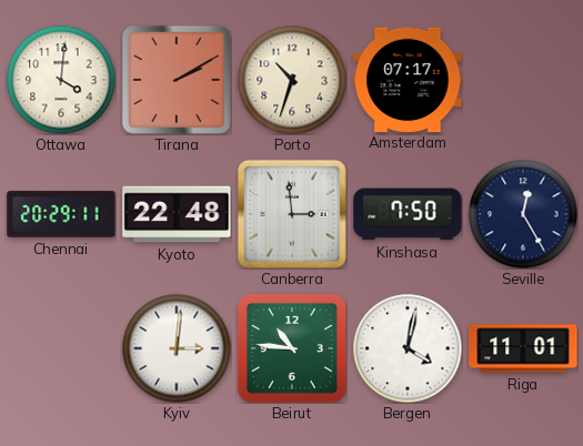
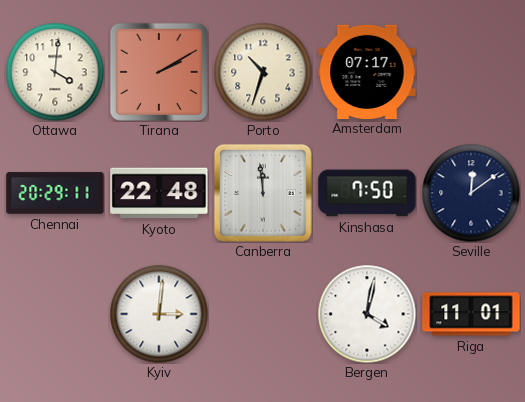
Canberra: 2:59 -> 11:59
Seville: 12:25 -> 12:09
Beirut: 10:46 -> none
